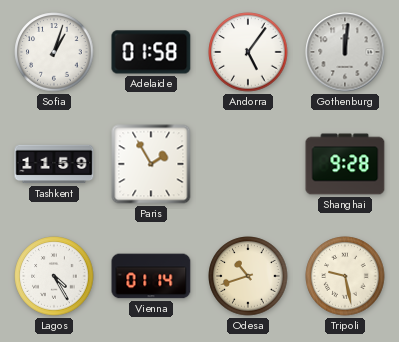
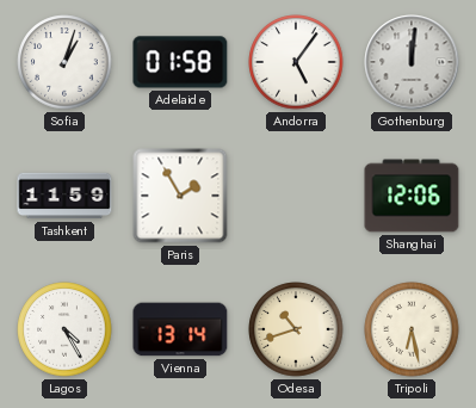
Shanghai: 9:28 -> 12:06
Vienna: 01:14 -> 13:14
Tripoli: 9:28 -> 6:28
